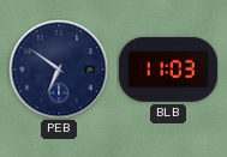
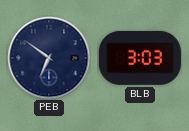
BLB: 11:03 -> 3:03
